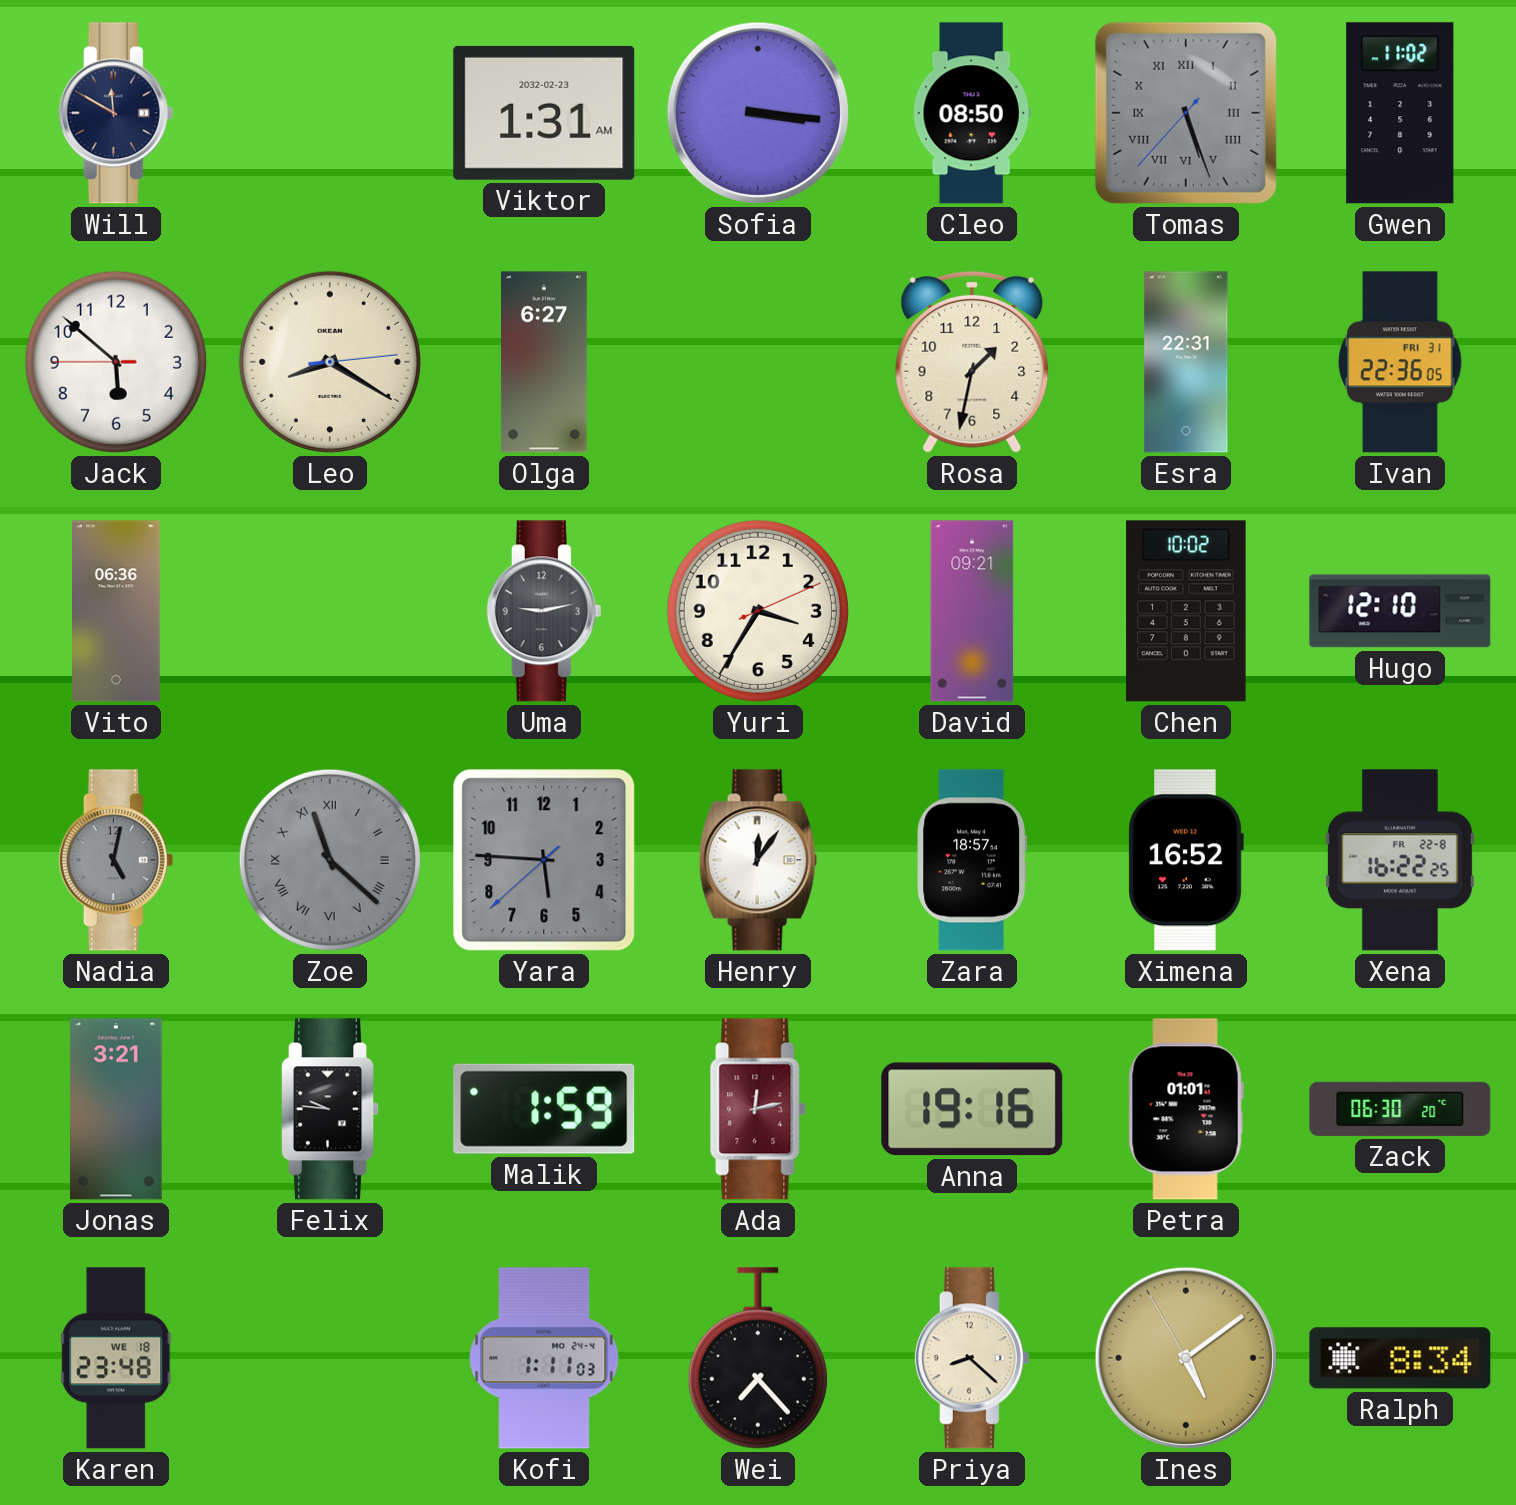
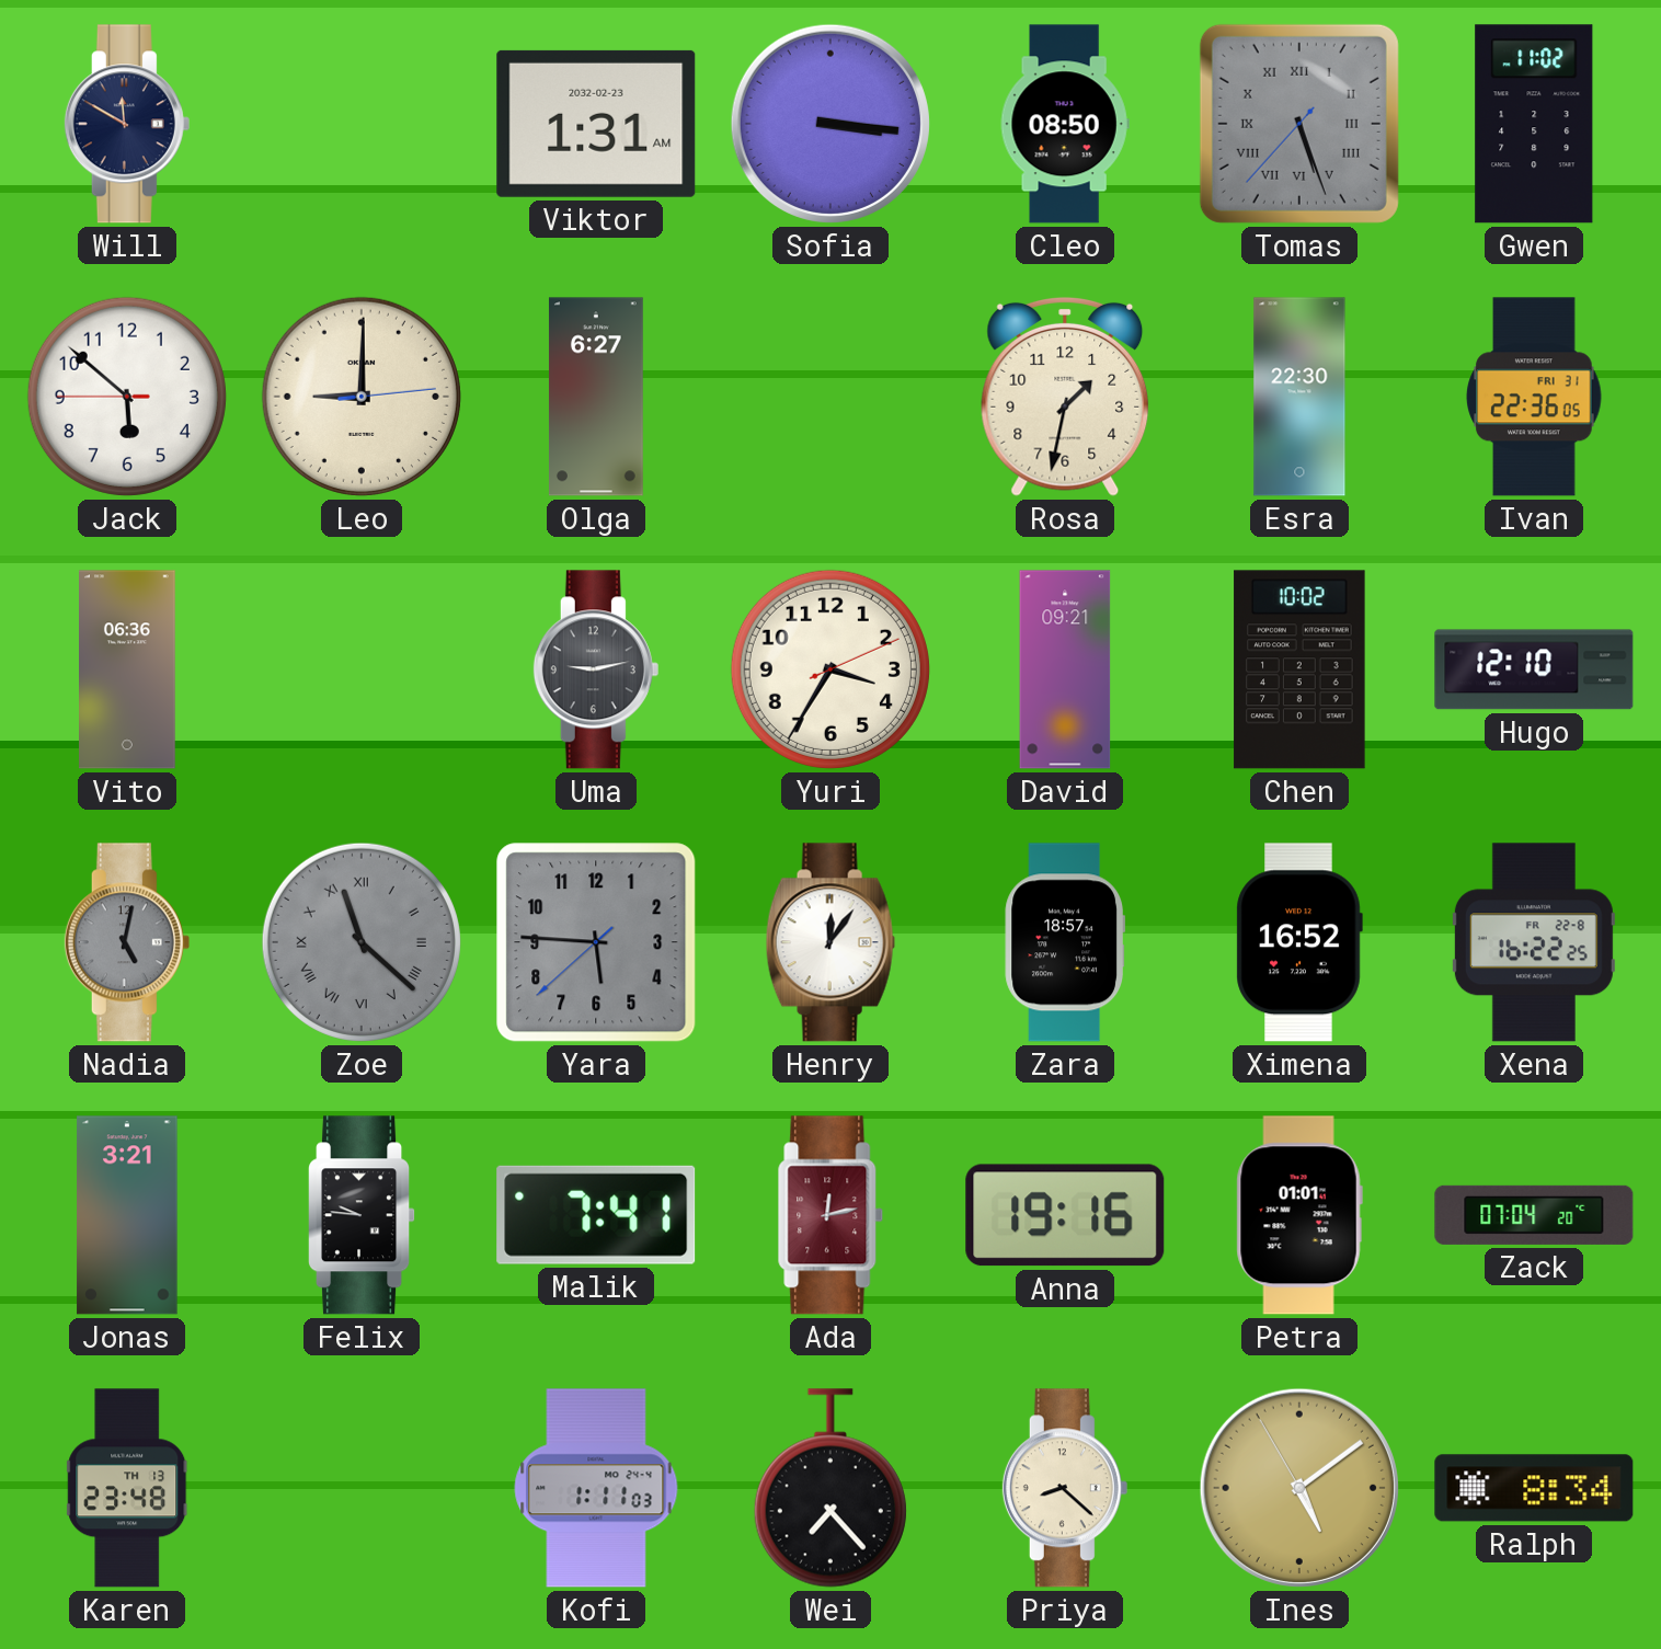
Leo: 8:20 -> 9:00
Esra: 22:31 -> 22:30
Malik: 1:59 -> 7:41
Zack: 06:30 -> 07:04
Karen date: WE 18 -> TH 13
